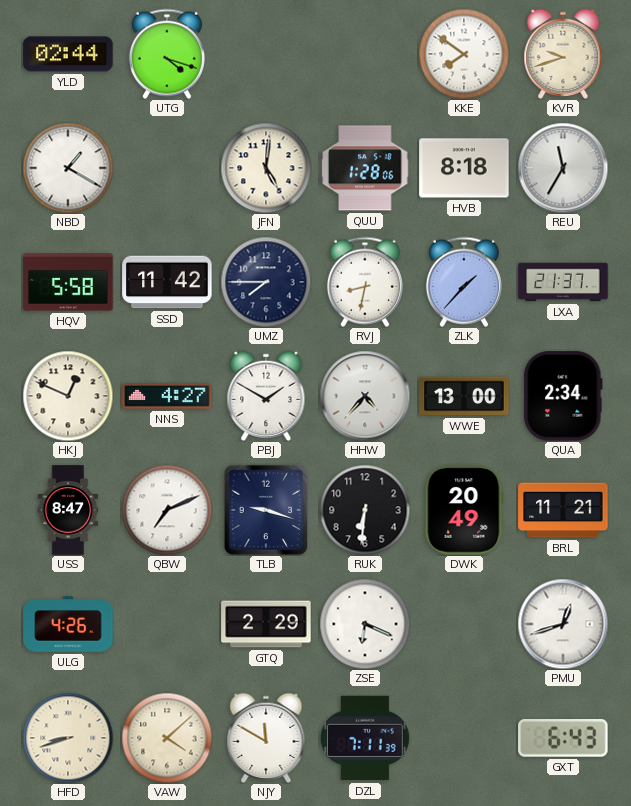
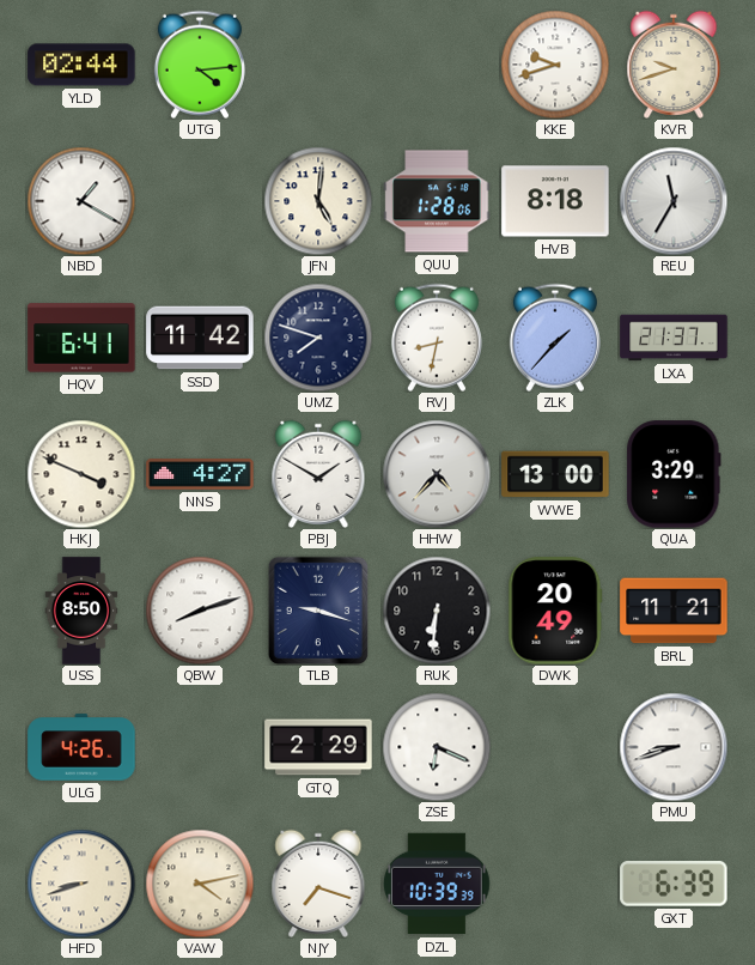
UTG: 4:18 -> 4:14
KKE: 7:51 -> 9:42
HQV: 5:58 -> 6:41
UMZ: 7:45 -> 7:48
HKJ: 12:49 -> 3:49
QUA: 2:34 -> 3:29
USS: 8:47 -> 8:50
QBW: 7:11 -> 8:12
PMU: 12:42 -> 8:42
VAW: 4:08 -> 4:13
NJY: 11:50 -> 7:18
DZL: 7:11 -> 10:39
GXT: 6:43 -> 6:39
